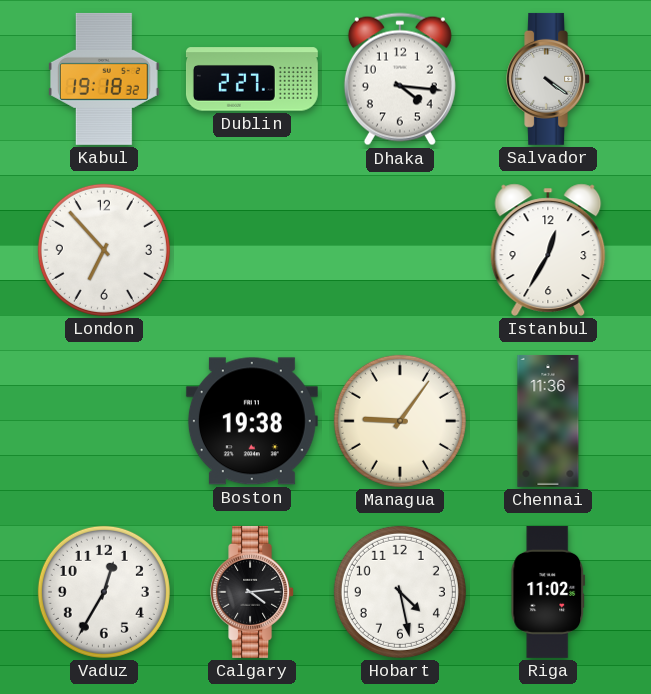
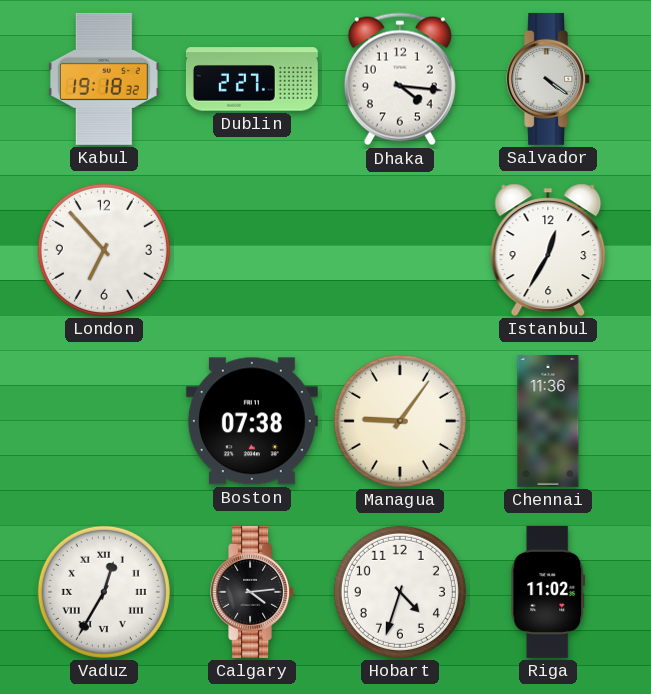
Boston: 19:38 -> 07:38
Vaduz numerals: Arabic -> Roman
Hobart: 4:28 -> 4:33
